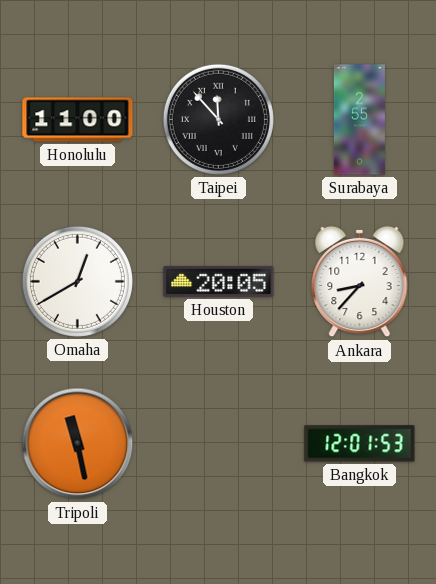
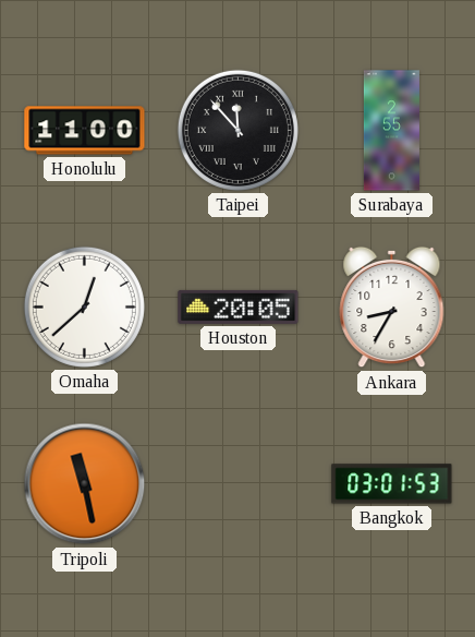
Omaha: 12:40 -> 12:38
Ankara: 8:37 -> 8:35
Bangkok: 12:01 -> 03:01
